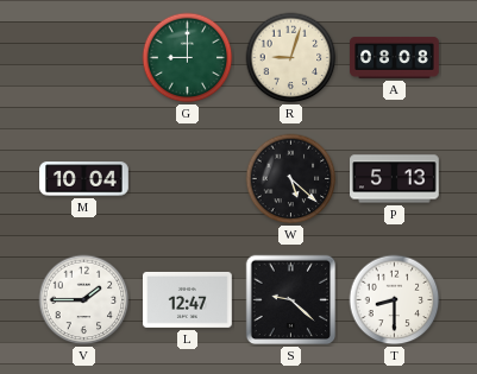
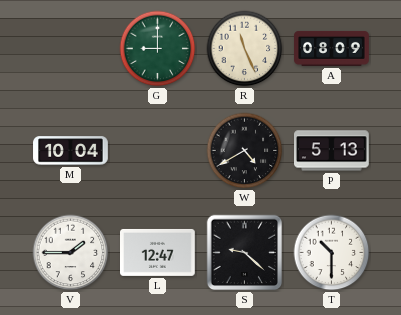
R: 9:03 -> 11:26
A: 08:08 -> 08:09
W: 5:22 -> 4:40
T: 8:30 -> 10:30
